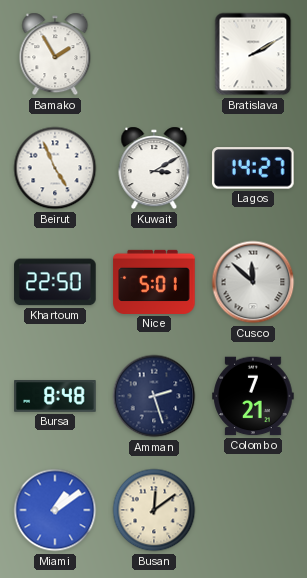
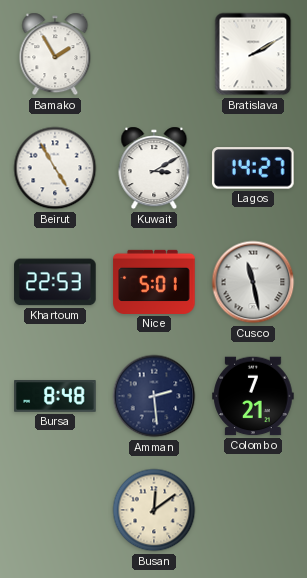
Beirut: 4:56 -> 4:55
Khartoum: 22:50 -> 22:53
Cusco: 11:52 -> 11:28
Amman: 2:27 -> 2:29
Miami: 1:09 -> none
